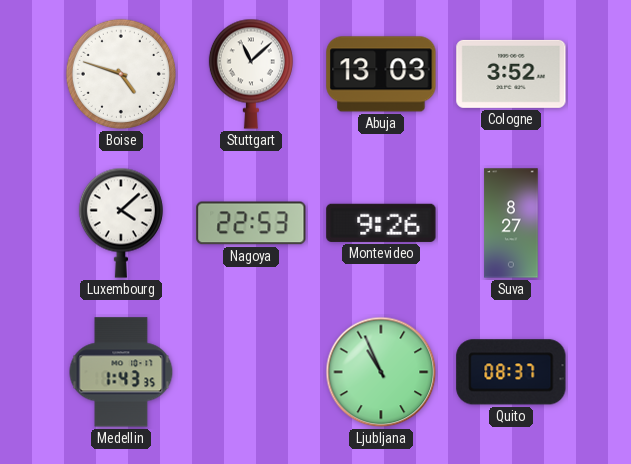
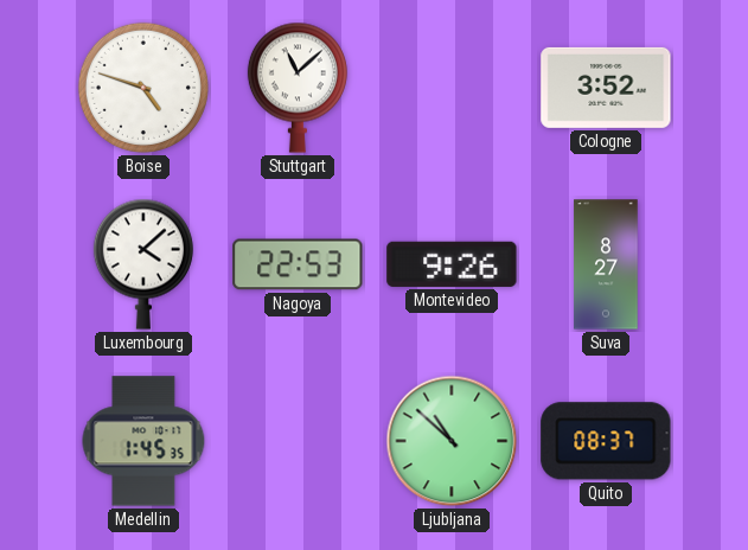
Abuja: 13:03 -> none
Medellin: 1:43 -> 1:45
Ljubljana: 10:56 -> 10:52
